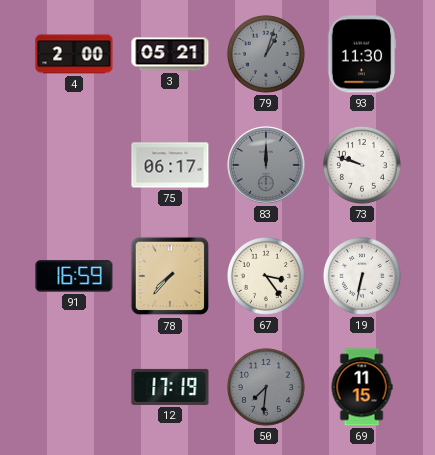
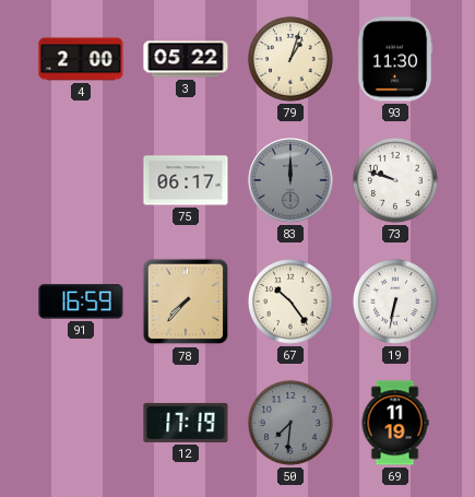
3: 05:21 -> 05:22
79 dial: grey -> cream
67: 3:24 -> 10:24
69: 11:15 -> 11:19
